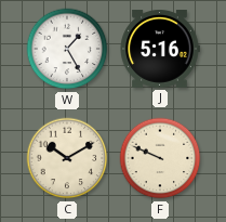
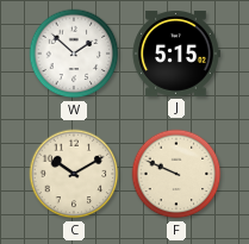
W: 1:25 -> 1:52
J: 5:16 -> 5:15
